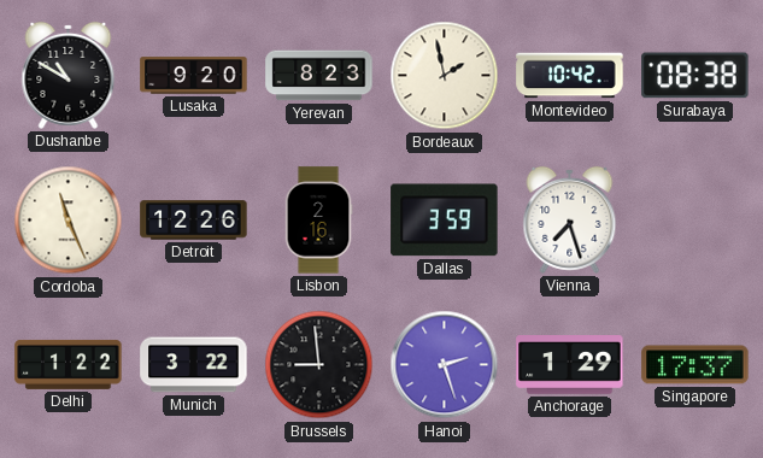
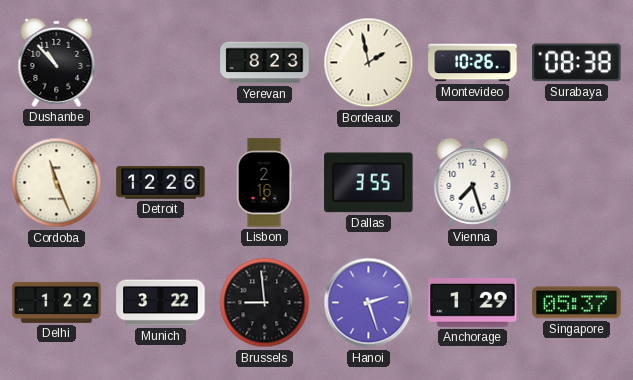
Dushanbe: 10:50 -> 10:53
Lusaka: 9:20 -> none
Montevideo: 10:42 -> 10:26
Dallas: 3:59 -> 3:55
Singapore: 17:37 -> 05:37
